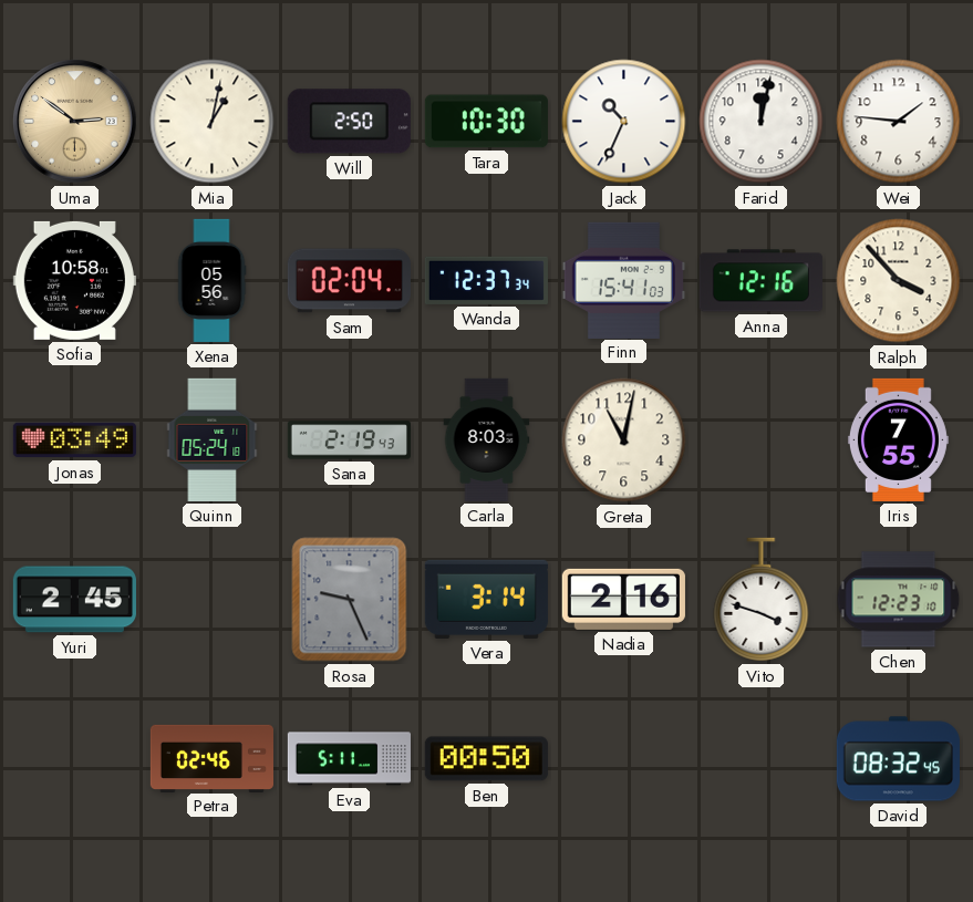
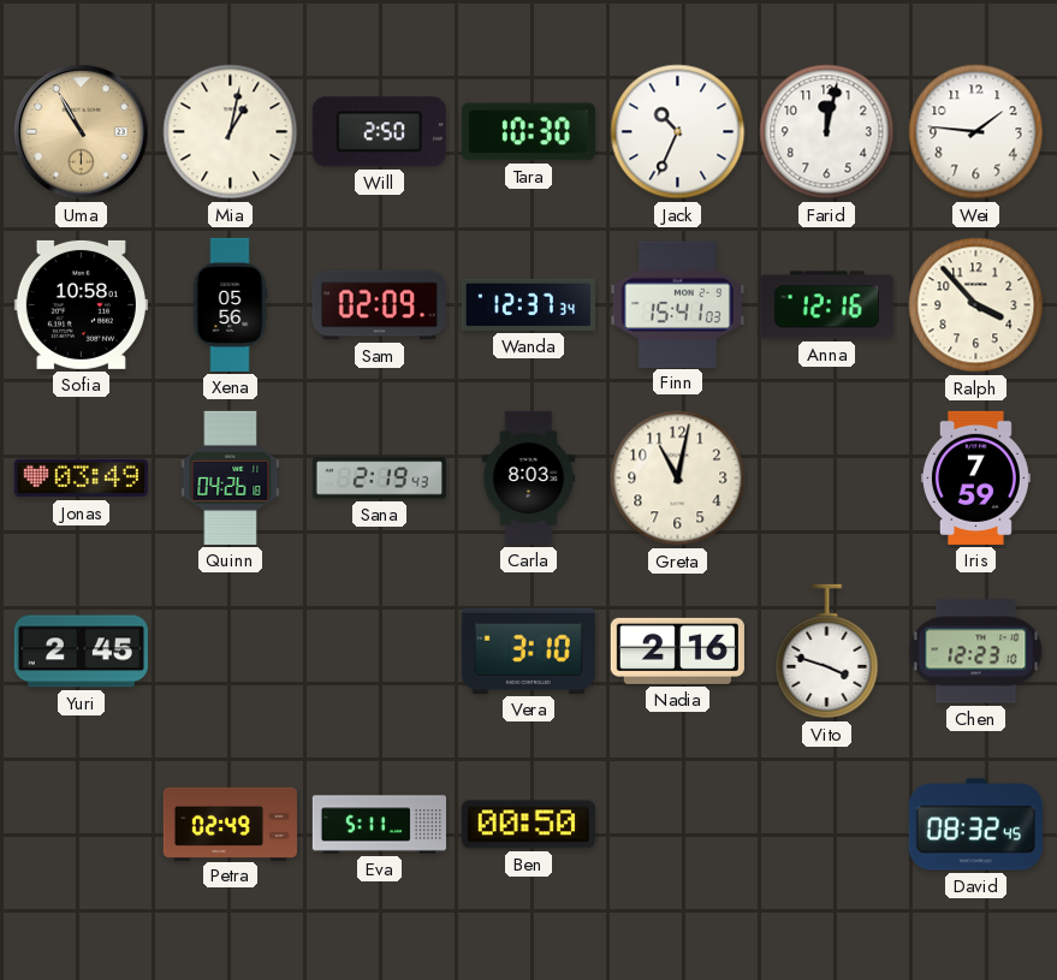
Uma: 2:51 -> 10:55
Sam: 02:04 -> 02:09
Quinn: 05:24 -> 04:26
Iris: 7:55 -> 7:59
Rosa: 9:26 -> none
Vera: 3:14 -> 3:10
Petra: 02:46 -> 02:49
